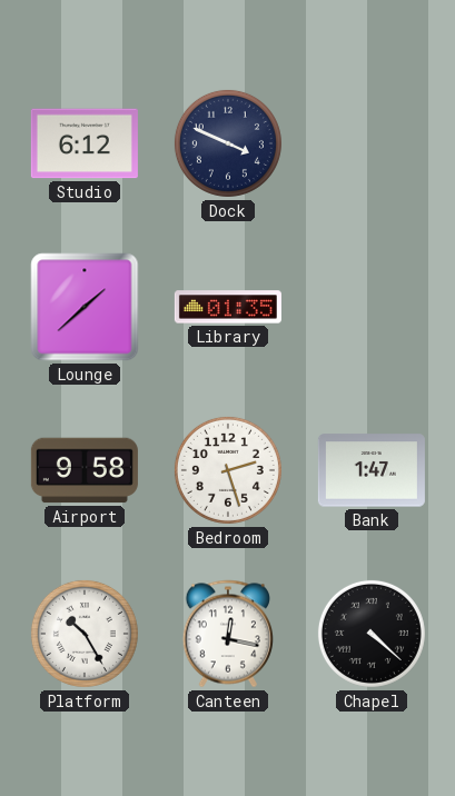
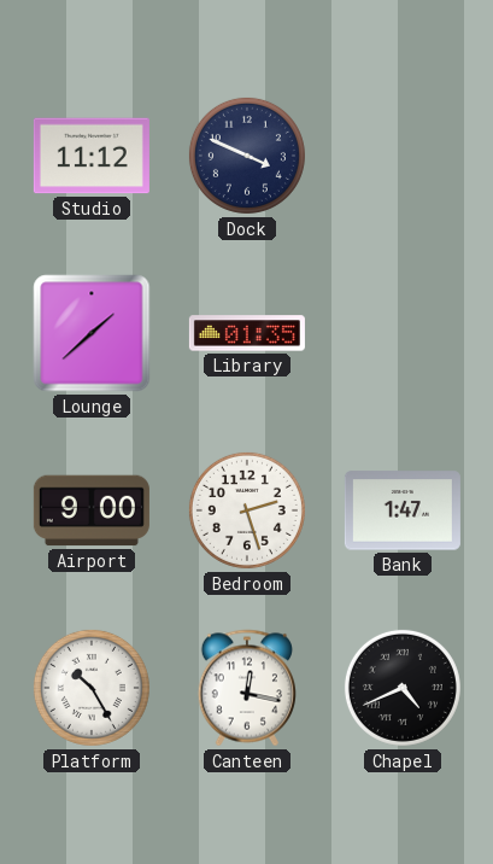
Studio: 6:12 -> 11:12
Airport: 9:58 -> 9:00
Chapel: 4:22 -> 4:41
